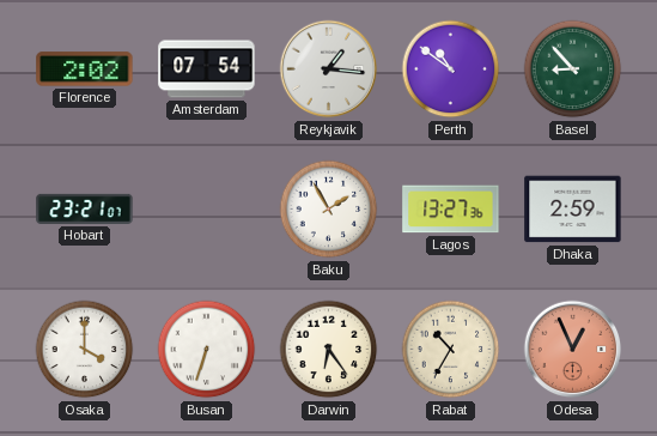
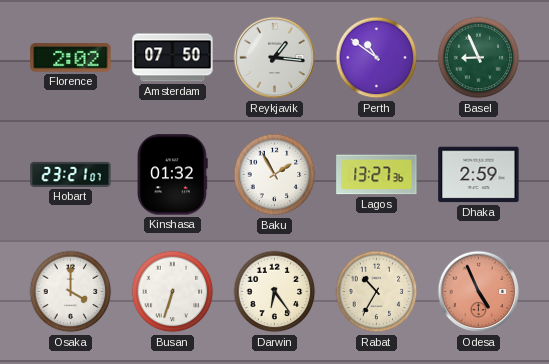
Amsterdam: 07:54 -> 07:50
Basel: 8:53 -> 8:56
Kinshasa: none -> 01:32
Odesa: 12:56 -> 4:56
